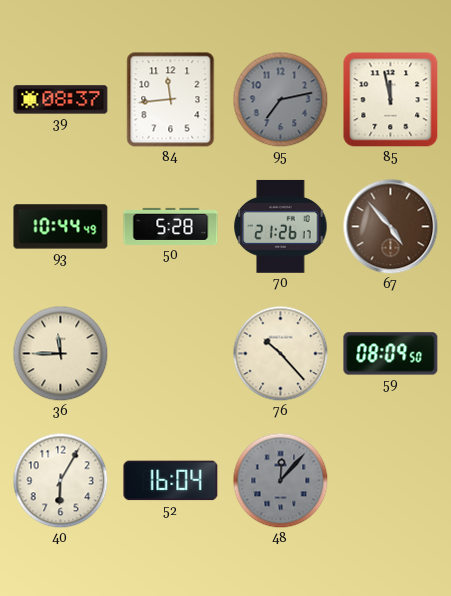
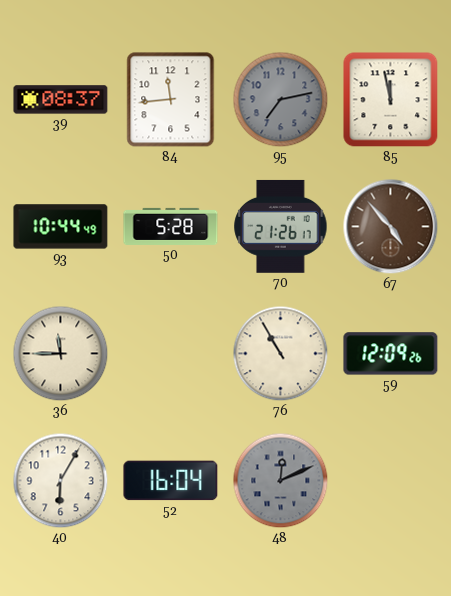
76: 10:23 -> 10:55
59: 08:09 -> 12:09
48: 12:07 -> 12:11
